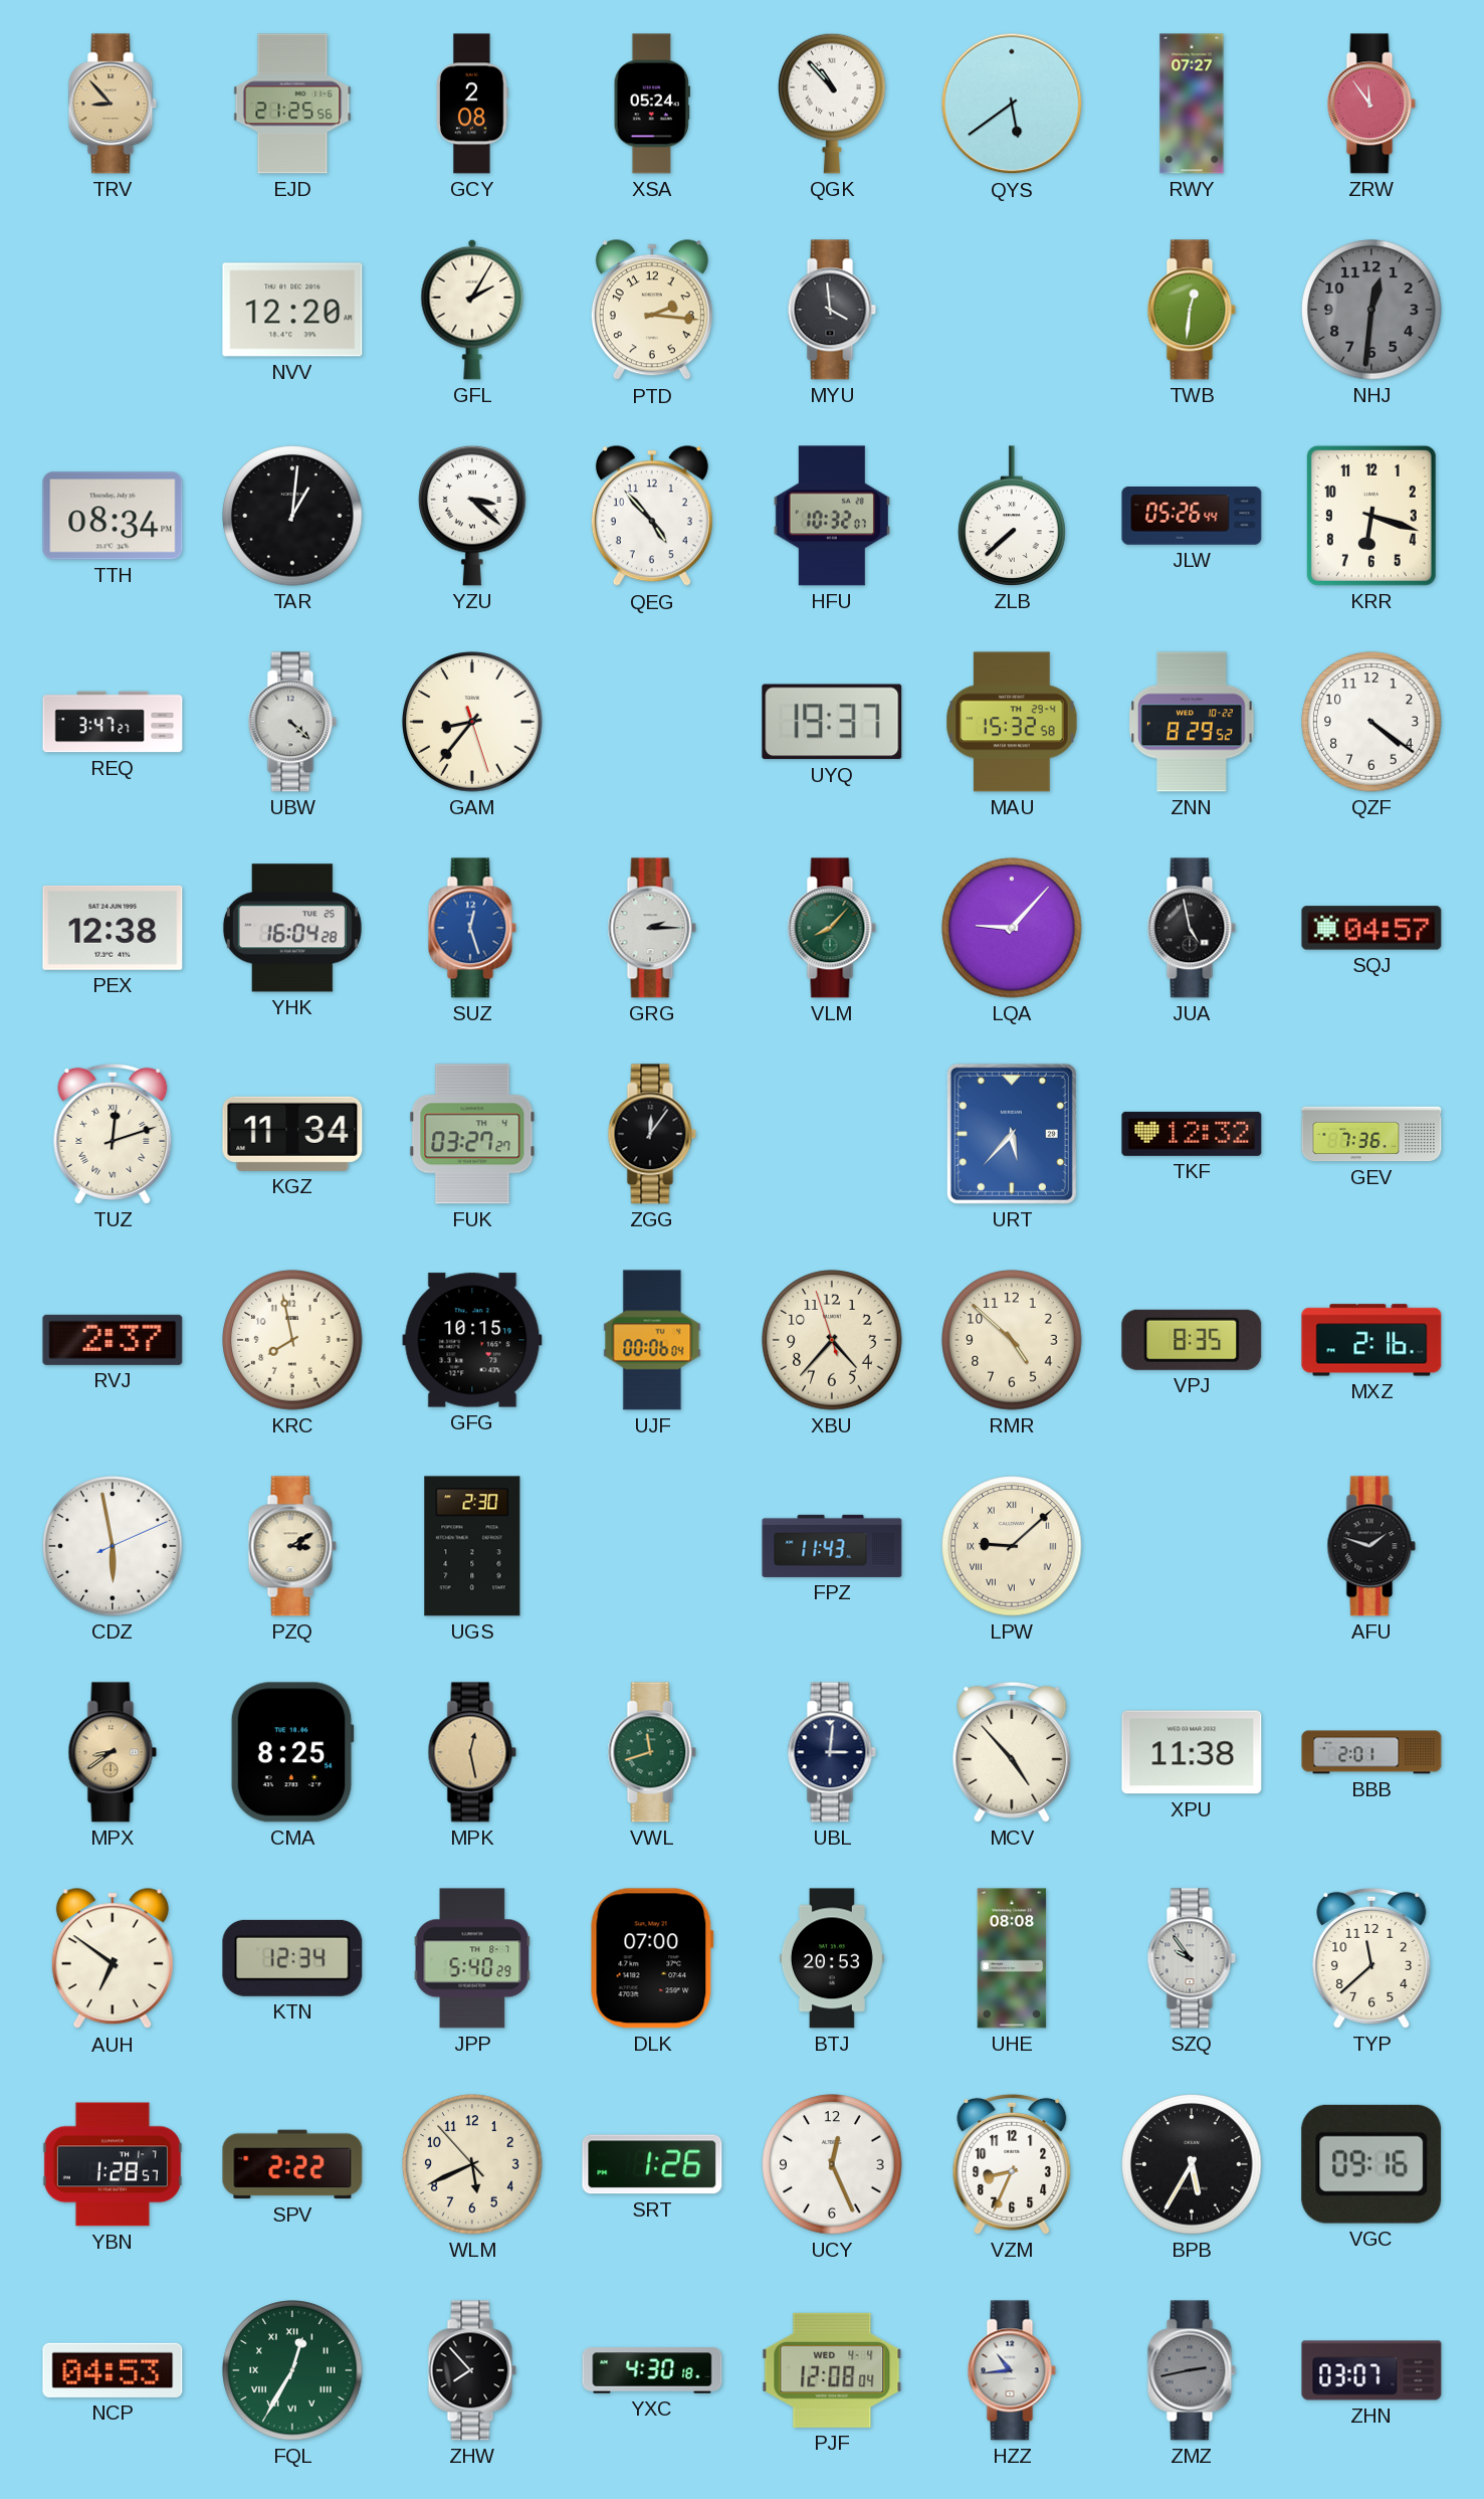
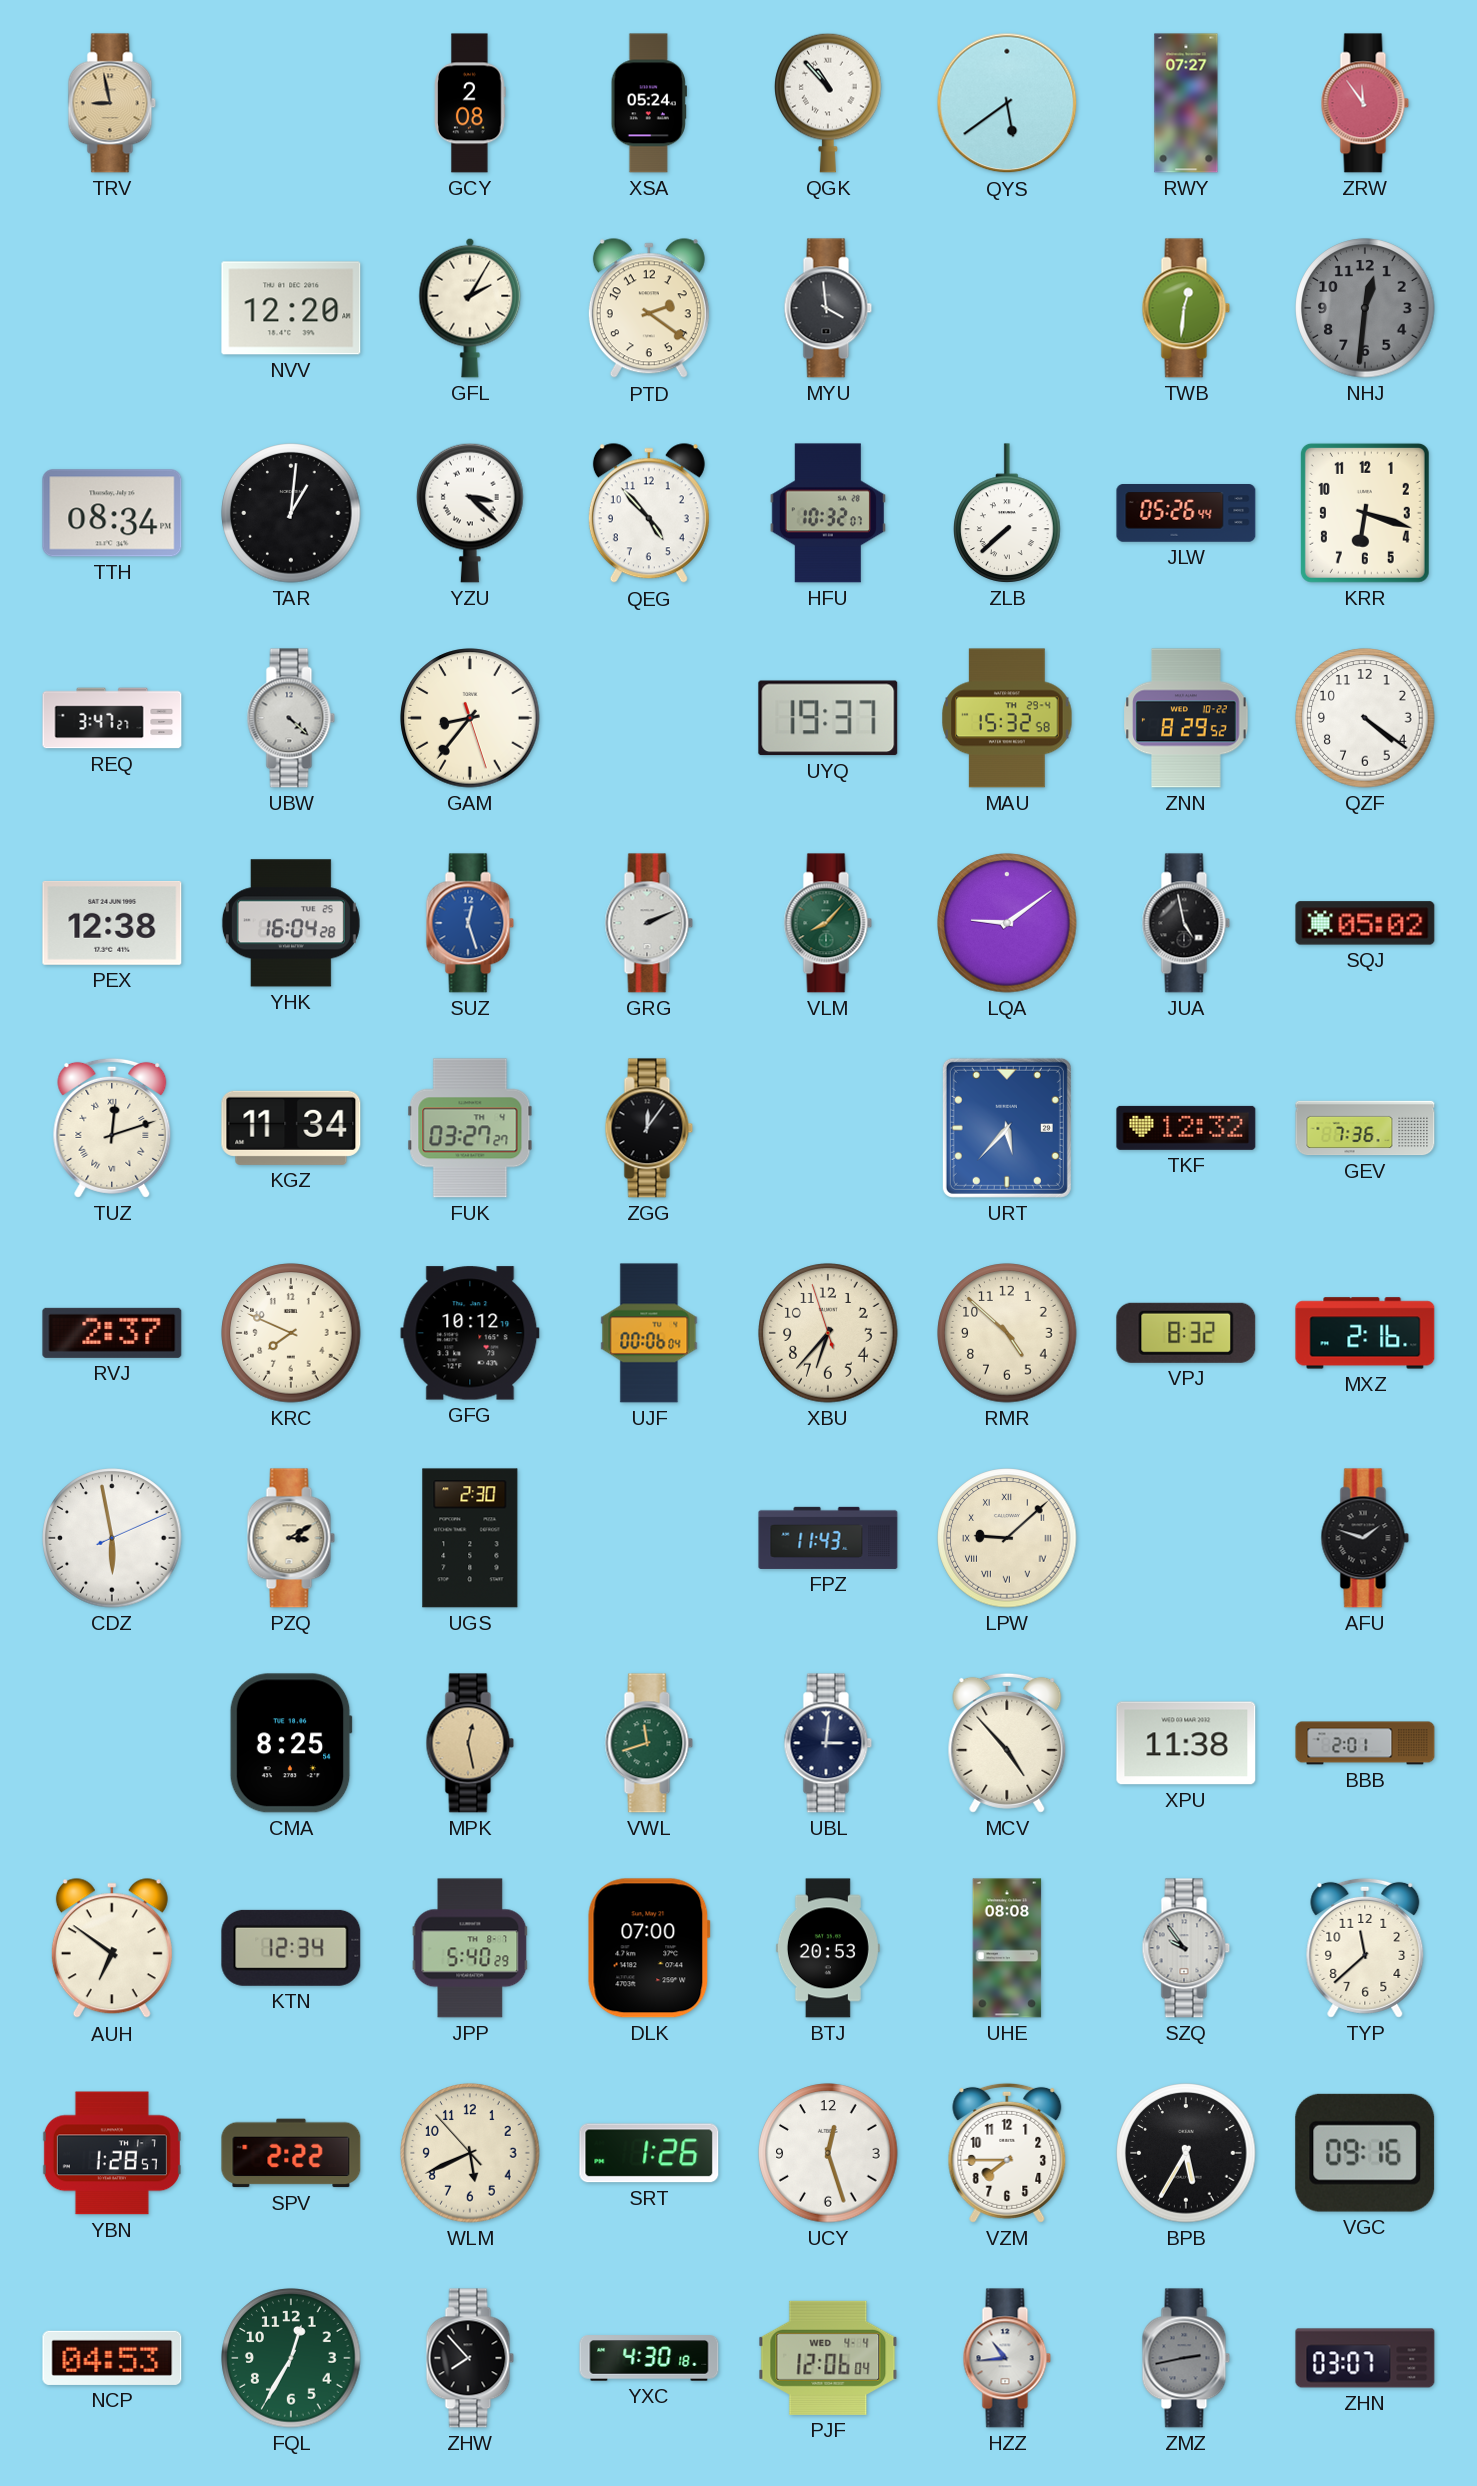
TRV: 8:53 -> 8:58
EJD: 21:25 -> none
PTD: 2:16 -> 2:21
GRG: 2:15 -> 2:11
LQA: 9:07 -> 9:09
SQJ: 04:57 -> 05:02
KRC: 7:58 -> 7:49
GFG: 10:15 -> 10:12
XBU: 4:36 -> 6:36
VPJ: 8:35 -> 8:32
MPX: 8:39 -> none
UCY: 12:26 -> 12:27
VZM: 8:34 -> 7:45
FQL numerals: Roman -> Arabic
PJF: 12:08 -> 12:06
